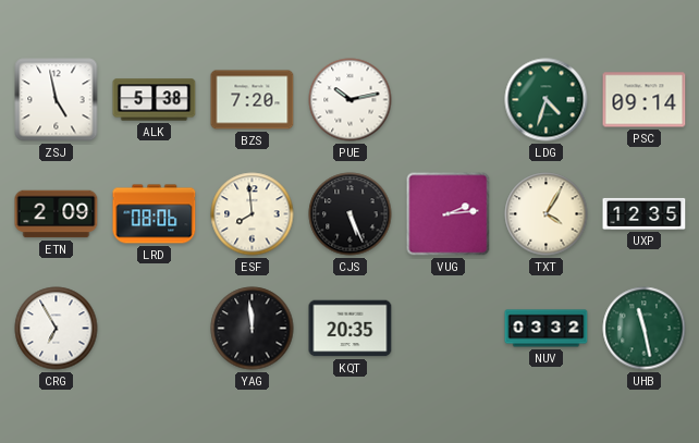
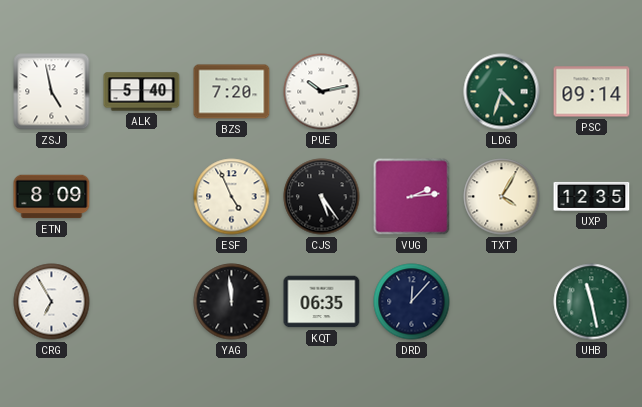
ALK: 5:38 -> 5:40
ETN: 2:09 -> 8:09
LRD: 08:06 -> none
ESF: 7:59 -> 4:56
CJS: 5:26 -> 5:24
KQT: 20:35 -> 06:35
DRD: none -> 12:07
NUV: 03:32 -> none
